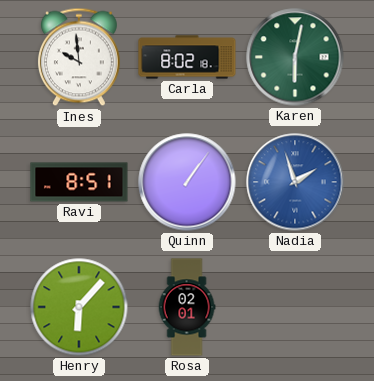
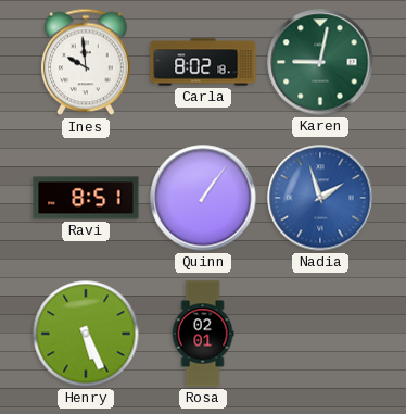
Karen: 6:02 -> 9:02
Henry: 6:07 -> 5:26
